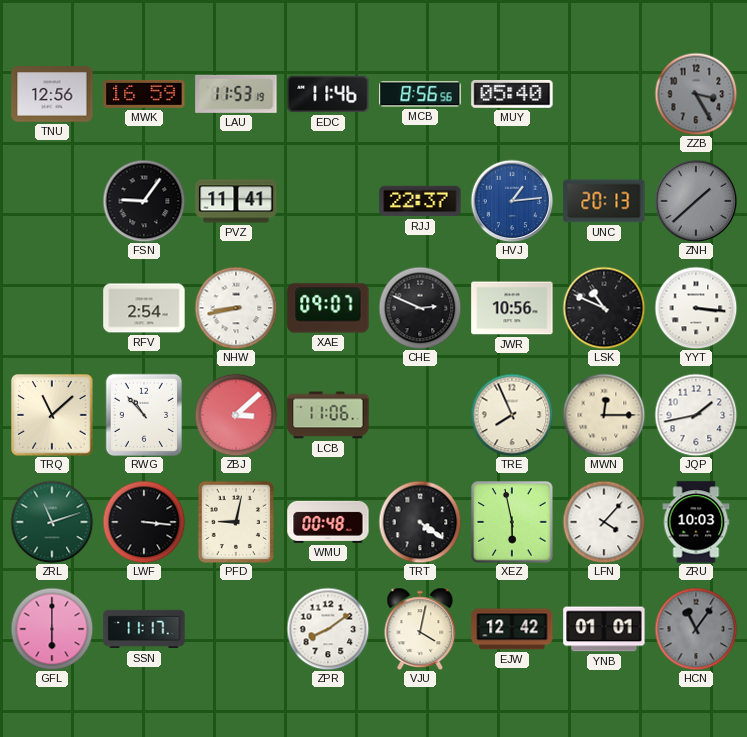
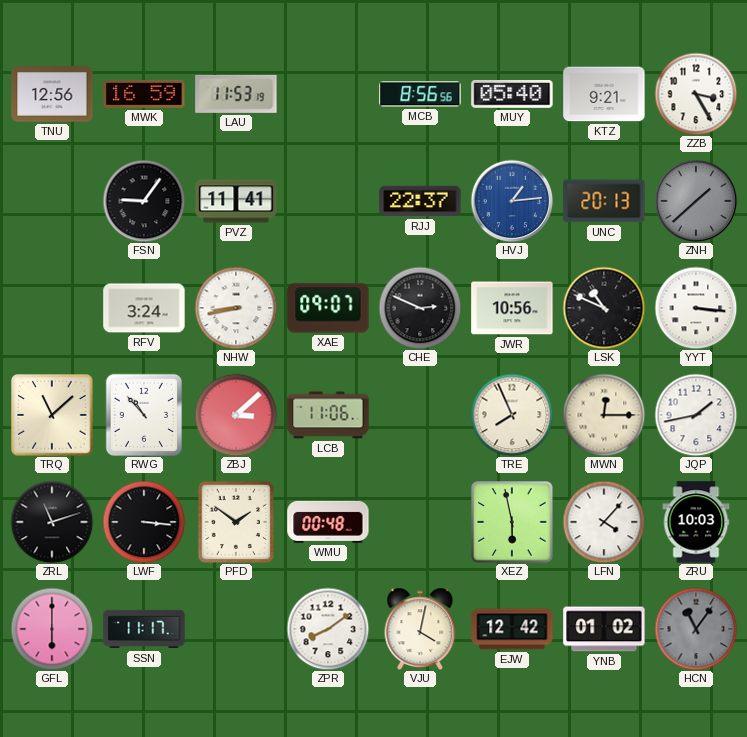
EDC: 11:46 -> none
KTZ: none -> 9:21
ZZB dial: grey -> white
RFV: 2:54 -> 3:24
ZRL dial: green -> black
PFD: 9:02 -> 1:51
TRT: 4:21 -> none
YNB: 01:01 -> 01:02
